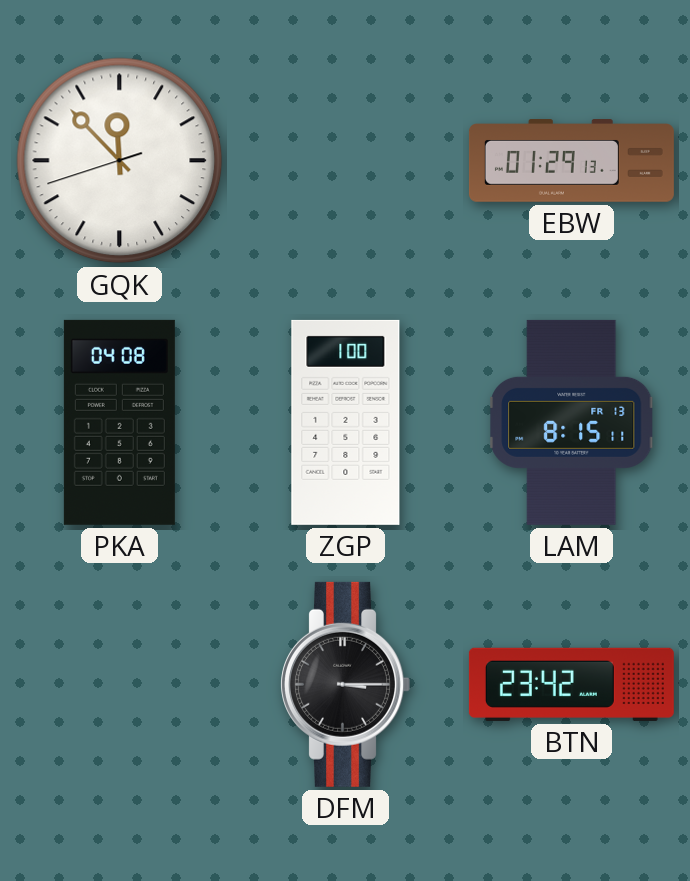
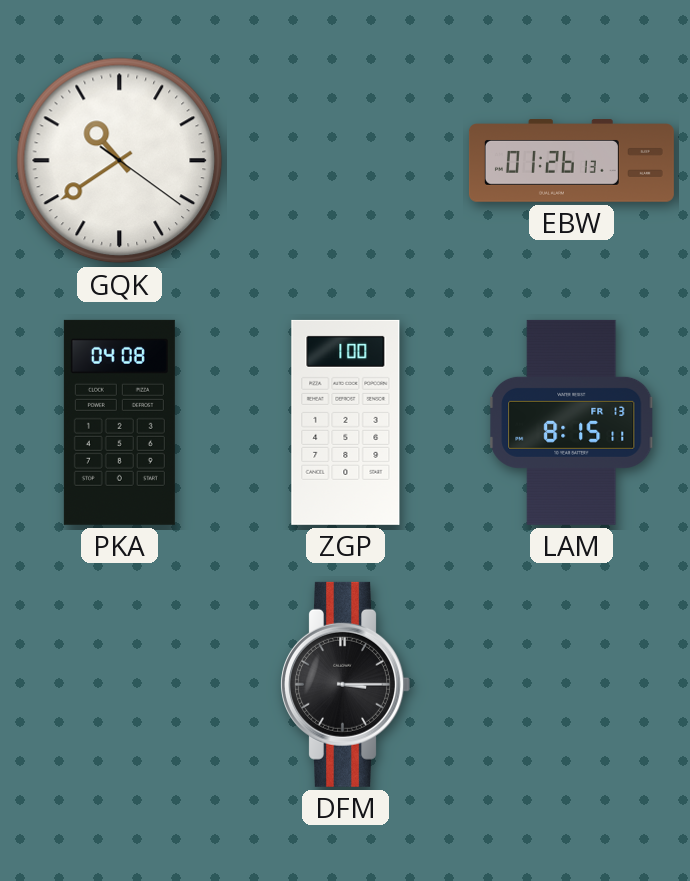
GQK: 11:52 -> 10:39
EBW: 01:29 -> 01:26
BTN: 23:42 -> none
